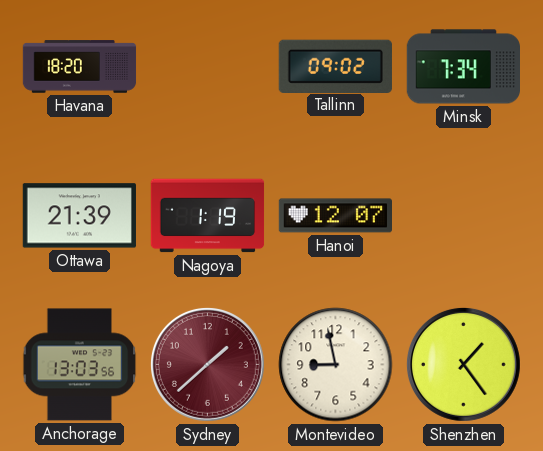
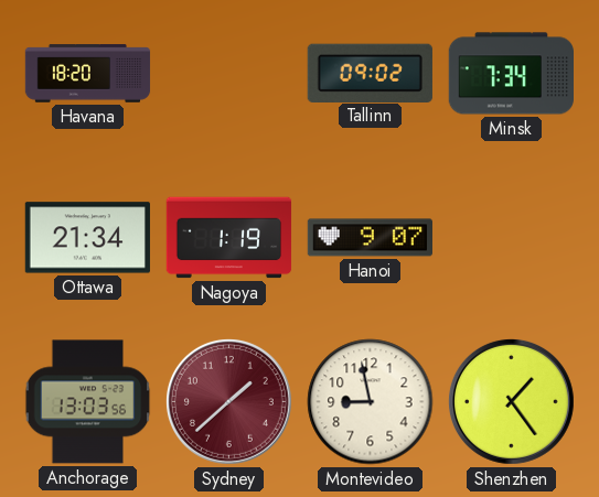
Ottawa: 21:39 -> 21:34
Hanoi: 12:07 -> 9:07
